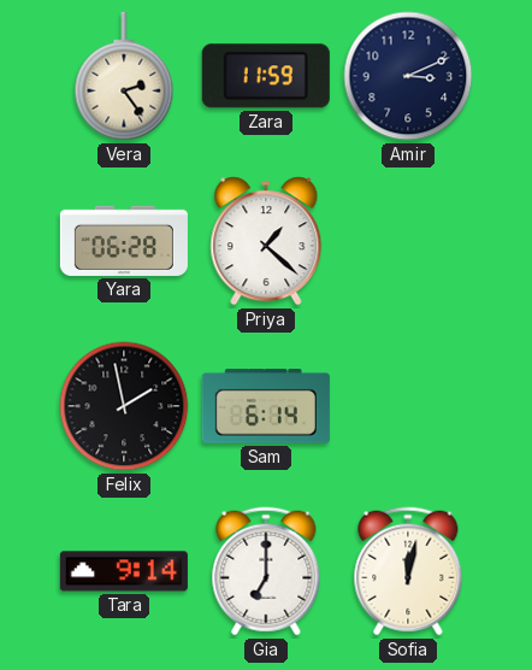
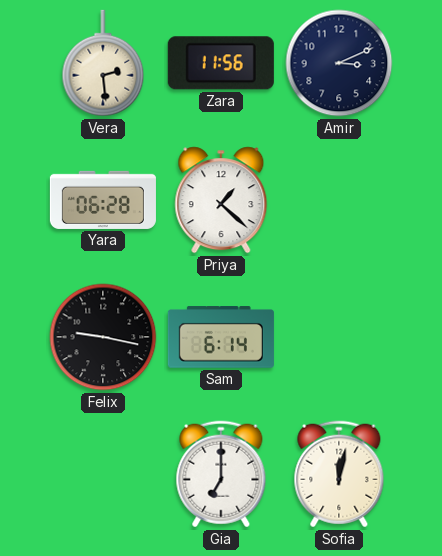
Vera: 2:24 -> 2:29
Zara: 11:59 -> 11:56
Felix: 1:58 -> 9:17
Tara: 9:14 -> none
